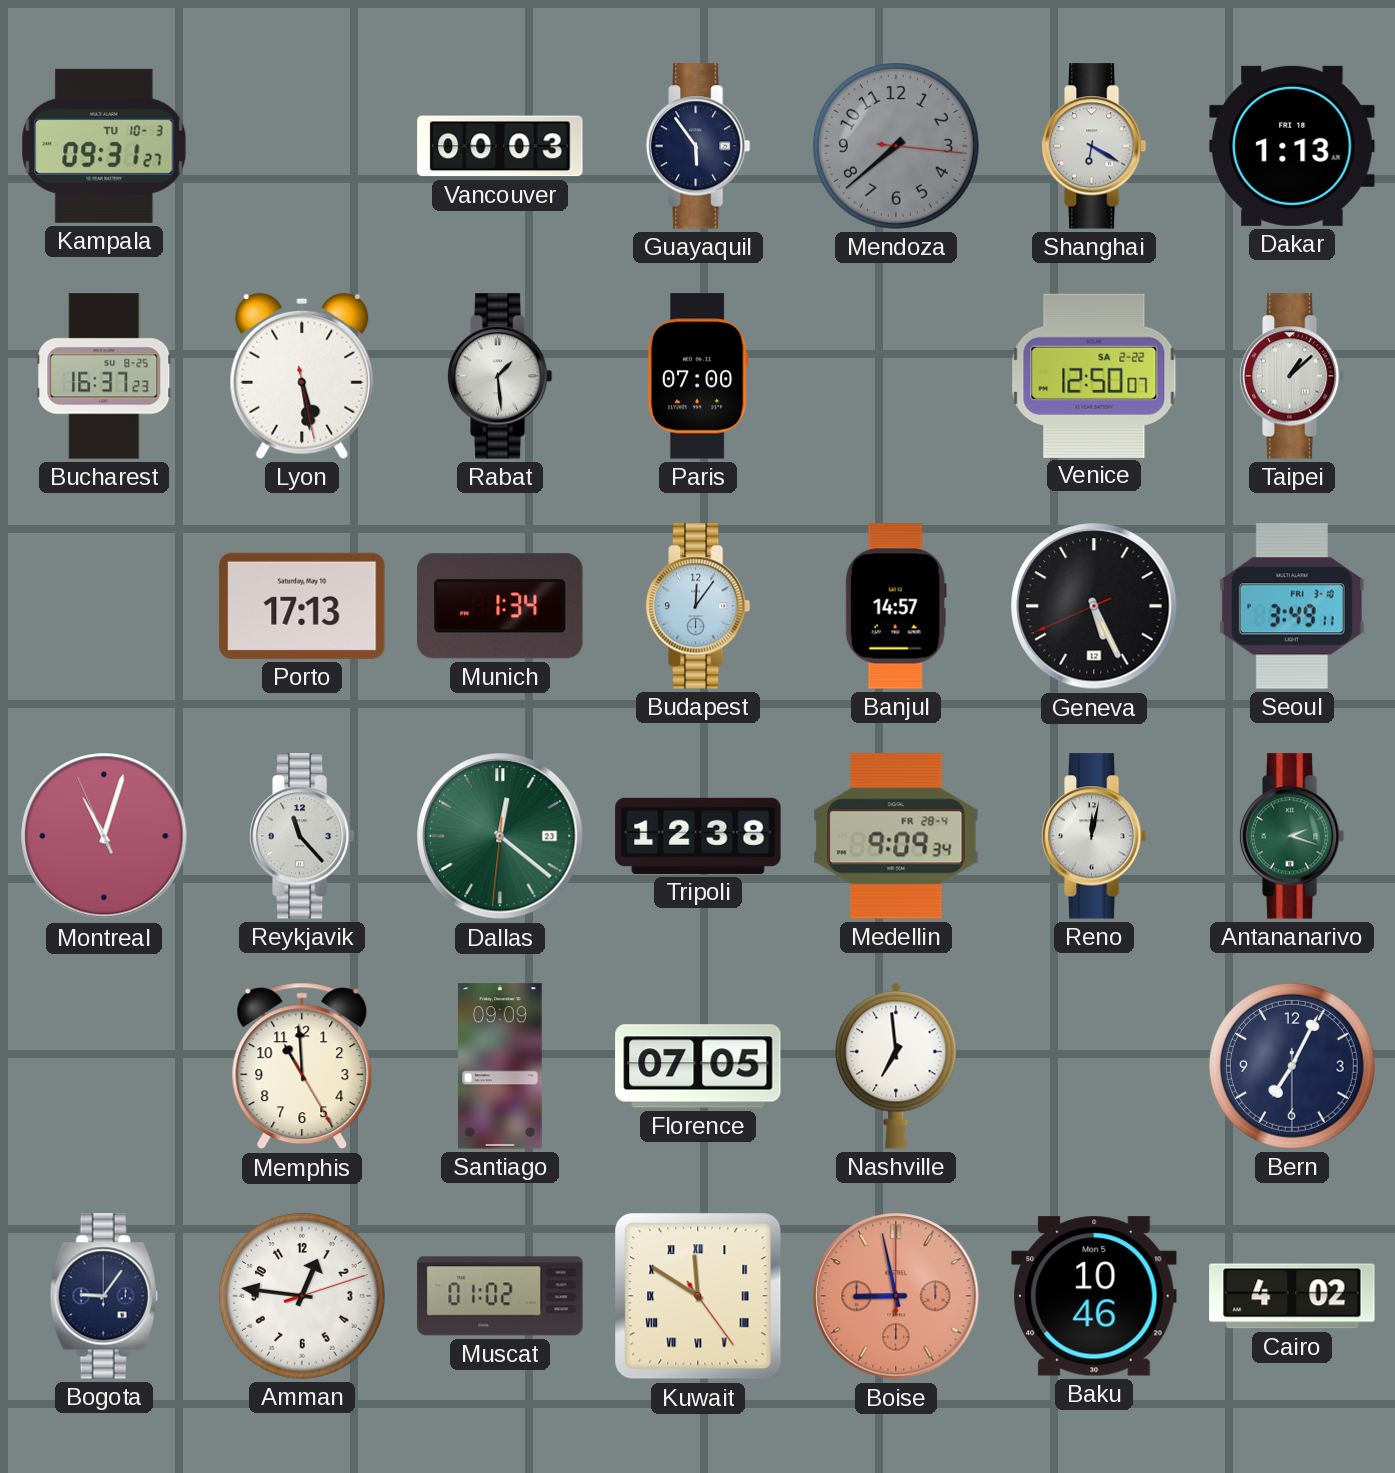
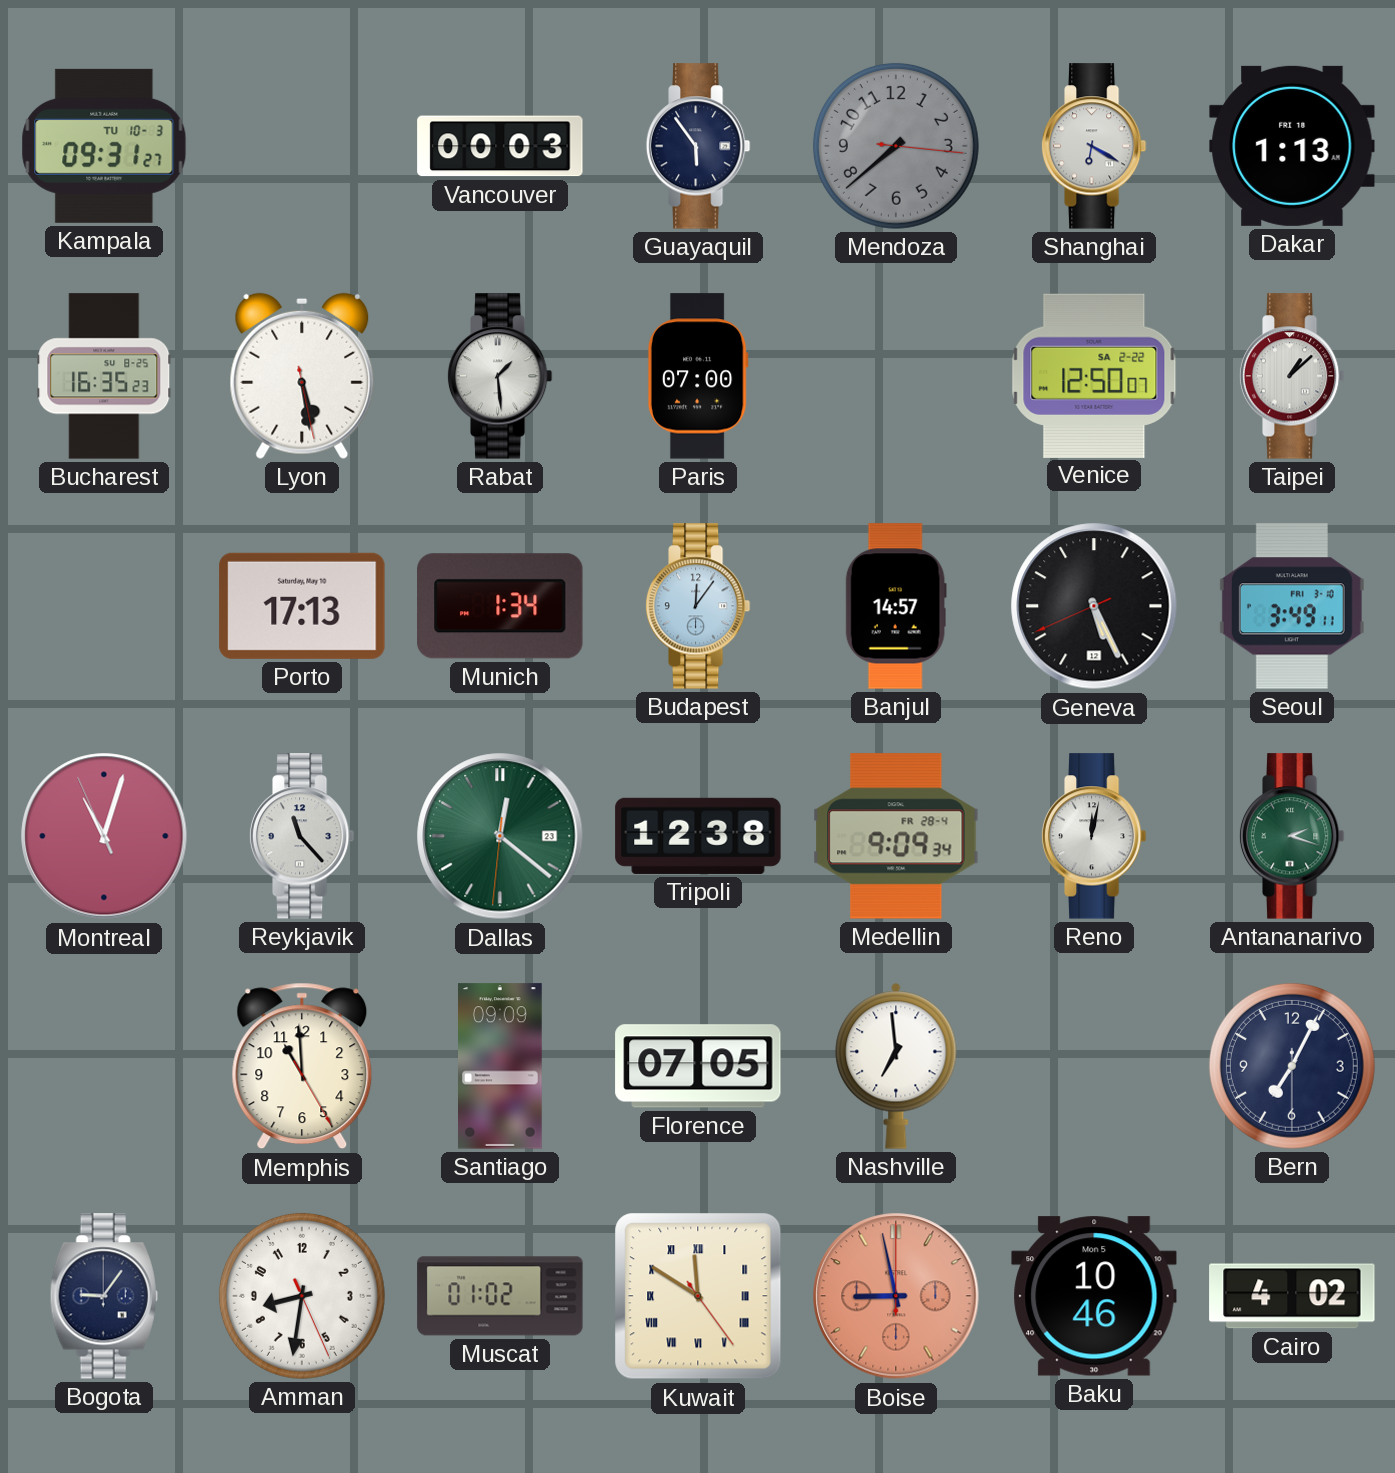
Bucharest: 16:37 -> 16:35
Amman: 12:46 -> 8:31
